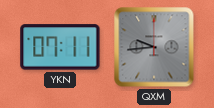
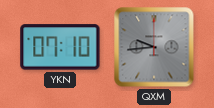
YKN: 07:11 -> 07:10
